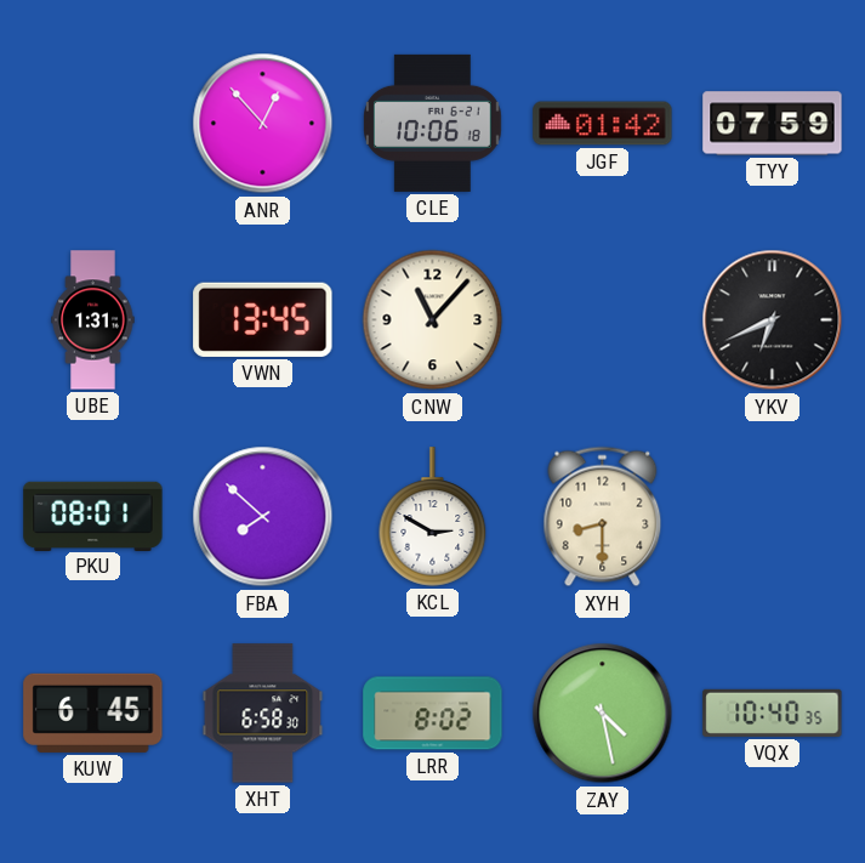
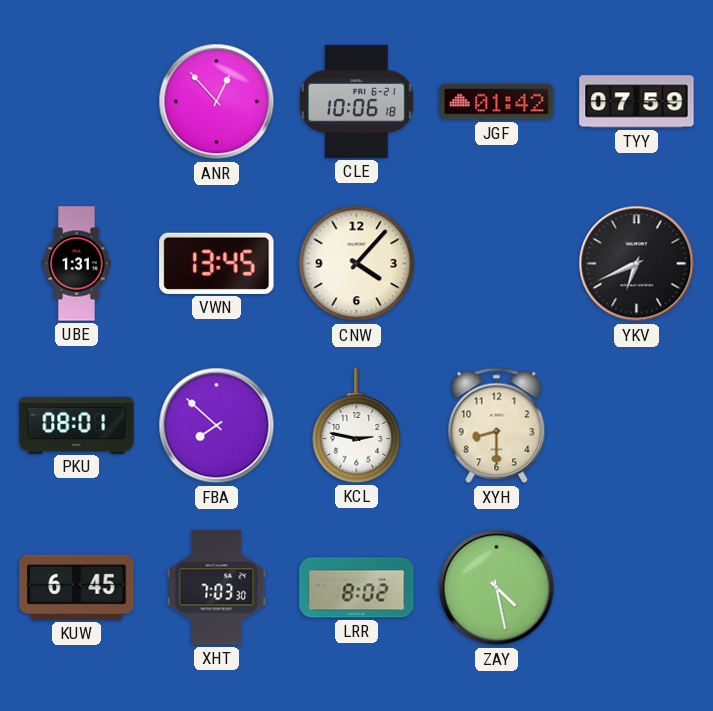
CNW: 11:07 -> 4:07
KCL: 2:50 -> 2:47
XHT: 6:58 -> 7:03
VQX: 10:40 -> none
